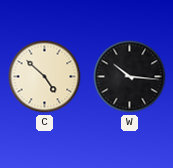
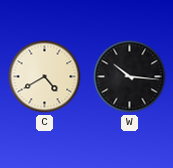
C: 4:52 -> 4:40
